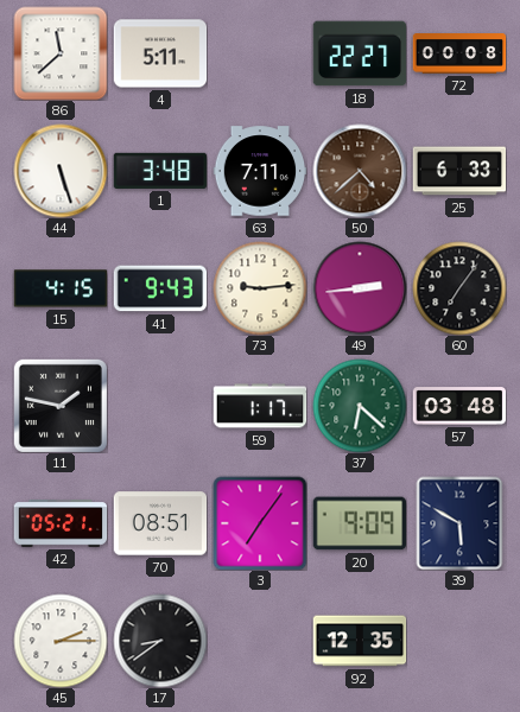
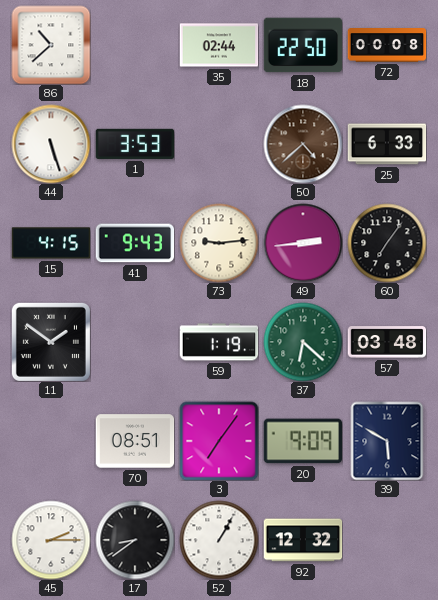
86: 11:38 -> 10:38
4: 5:11 -> none
35: none -> 02:44
18: 22:27 -> 22:50
1: 3:48 -> 3:53
63: 7:11 -> none
11: 1:47 -> 1:51
59: 1:17 -> 1:19
42: 05:21 -> none
52: none -> 1:05
92: 12:35 -> 12:32
